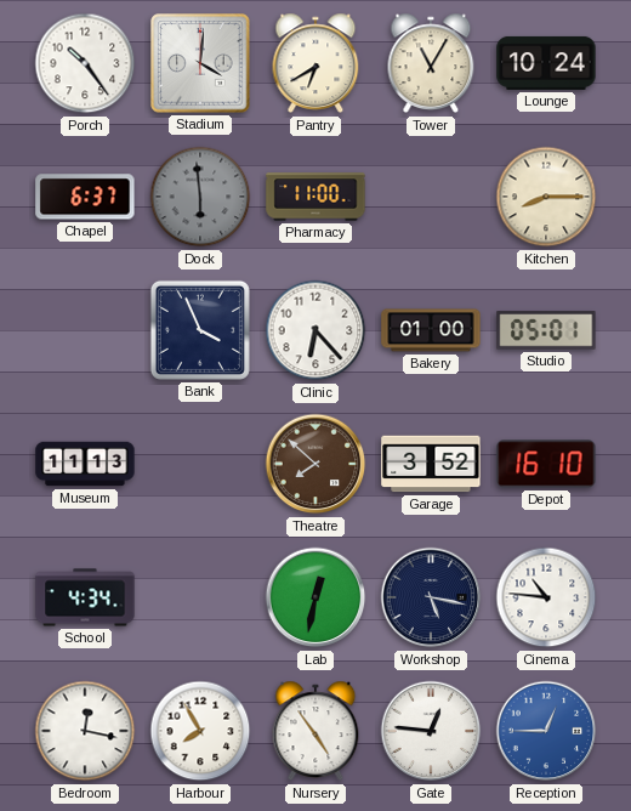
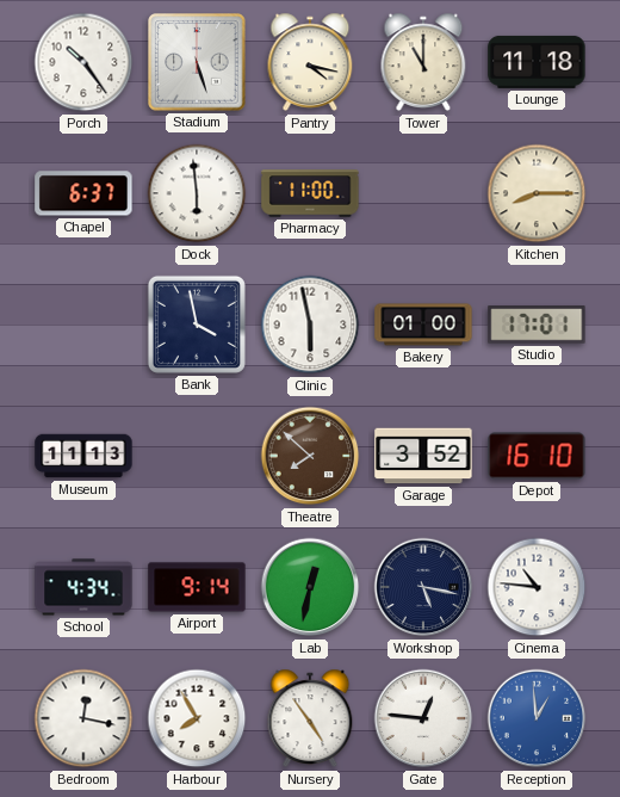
Stadium: 4:01 -> 5:27
Pantry: 6:40 -> 4:17
Tower: 11:05 -> 11:00
Lounge: 10:24 -> 11:18
Dock dial: grey -> white
Bank: 3:56 -> 3:58
Clinic: 6:23 -> 5:58
Studio: 05:01 -> 17:01
Airport: none -> 9:14
Reception: 12:45 -> 12:59
